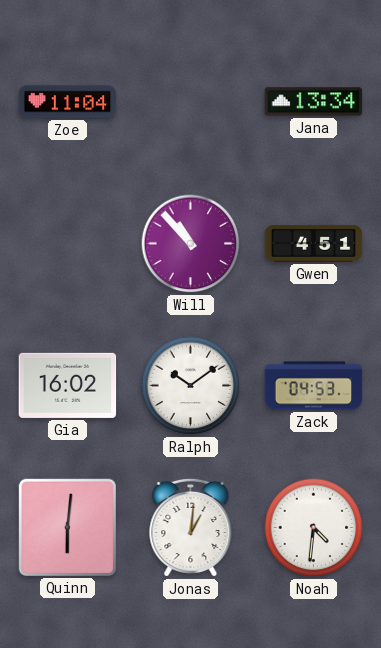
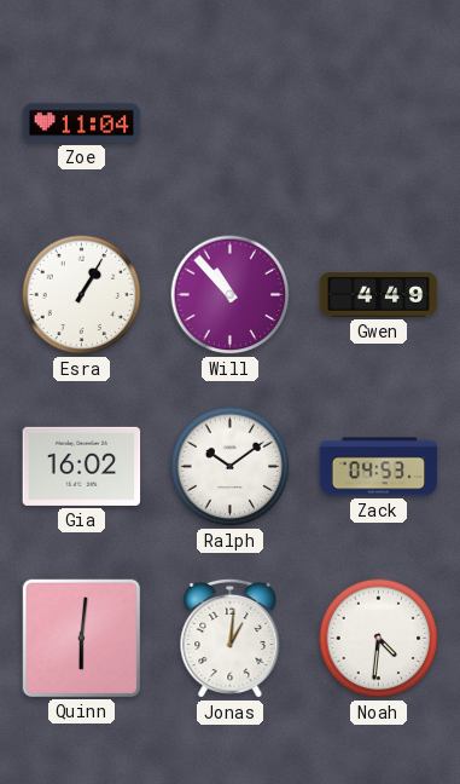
Jana: 13:34 -> none
Esra: none -> 1:05
Gwen: 4:51 -> 4:49
